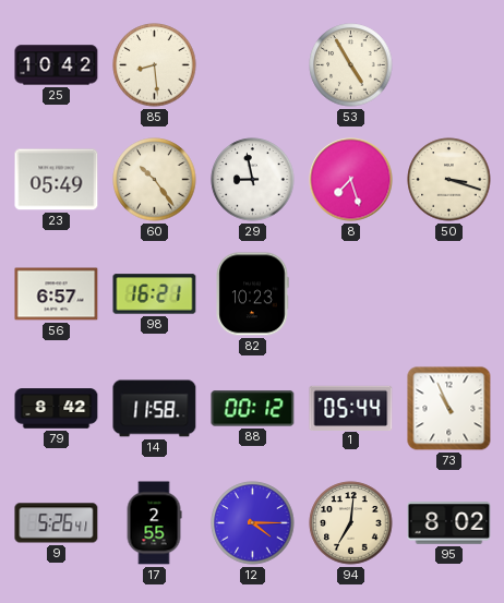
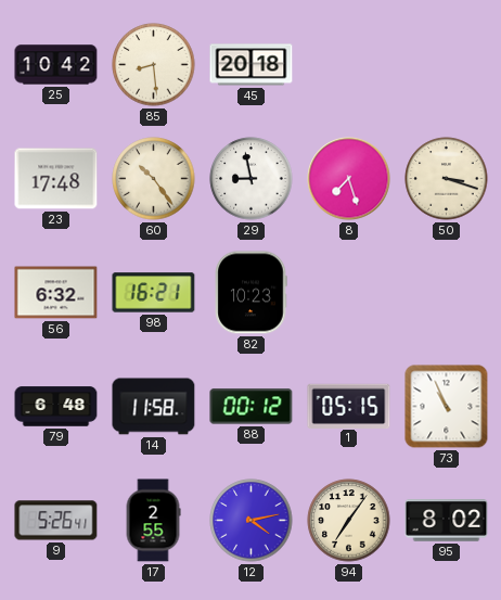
45: none -> 20:18
53: 4:55 -> none
23: 05:49 -> 17:48
56: 6:57 -> 6:32
79: 8:42 -> 6:48
1: 05:44 -> 05:15
12: 4:15 -> 4:13
94: 7:01 -> 7:06
